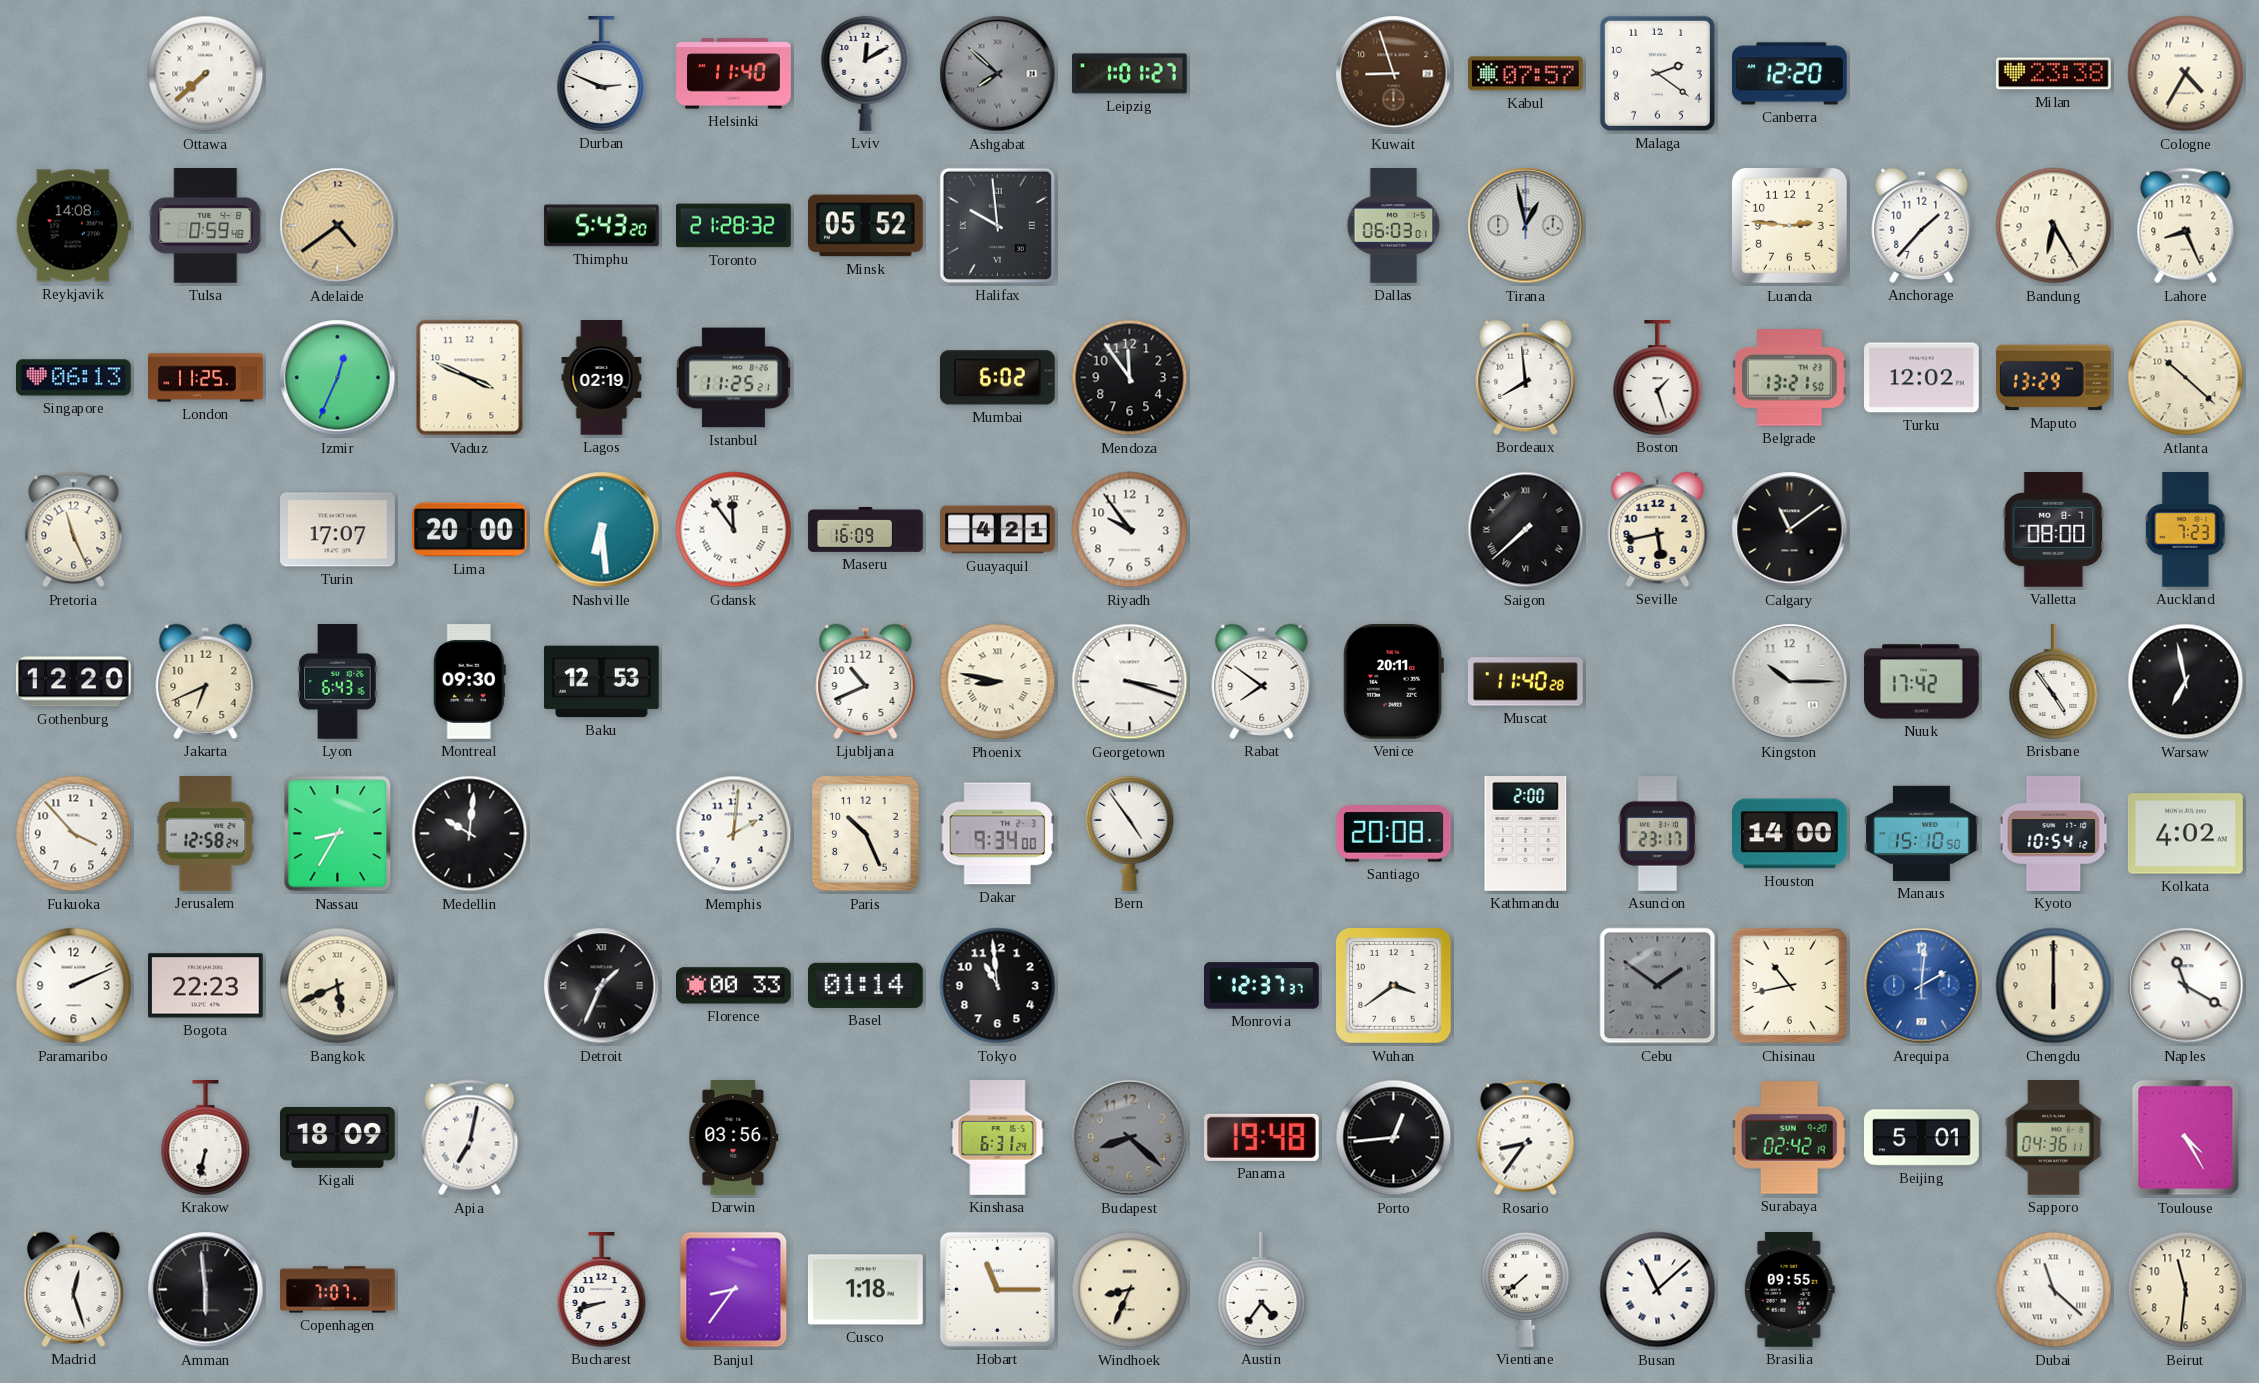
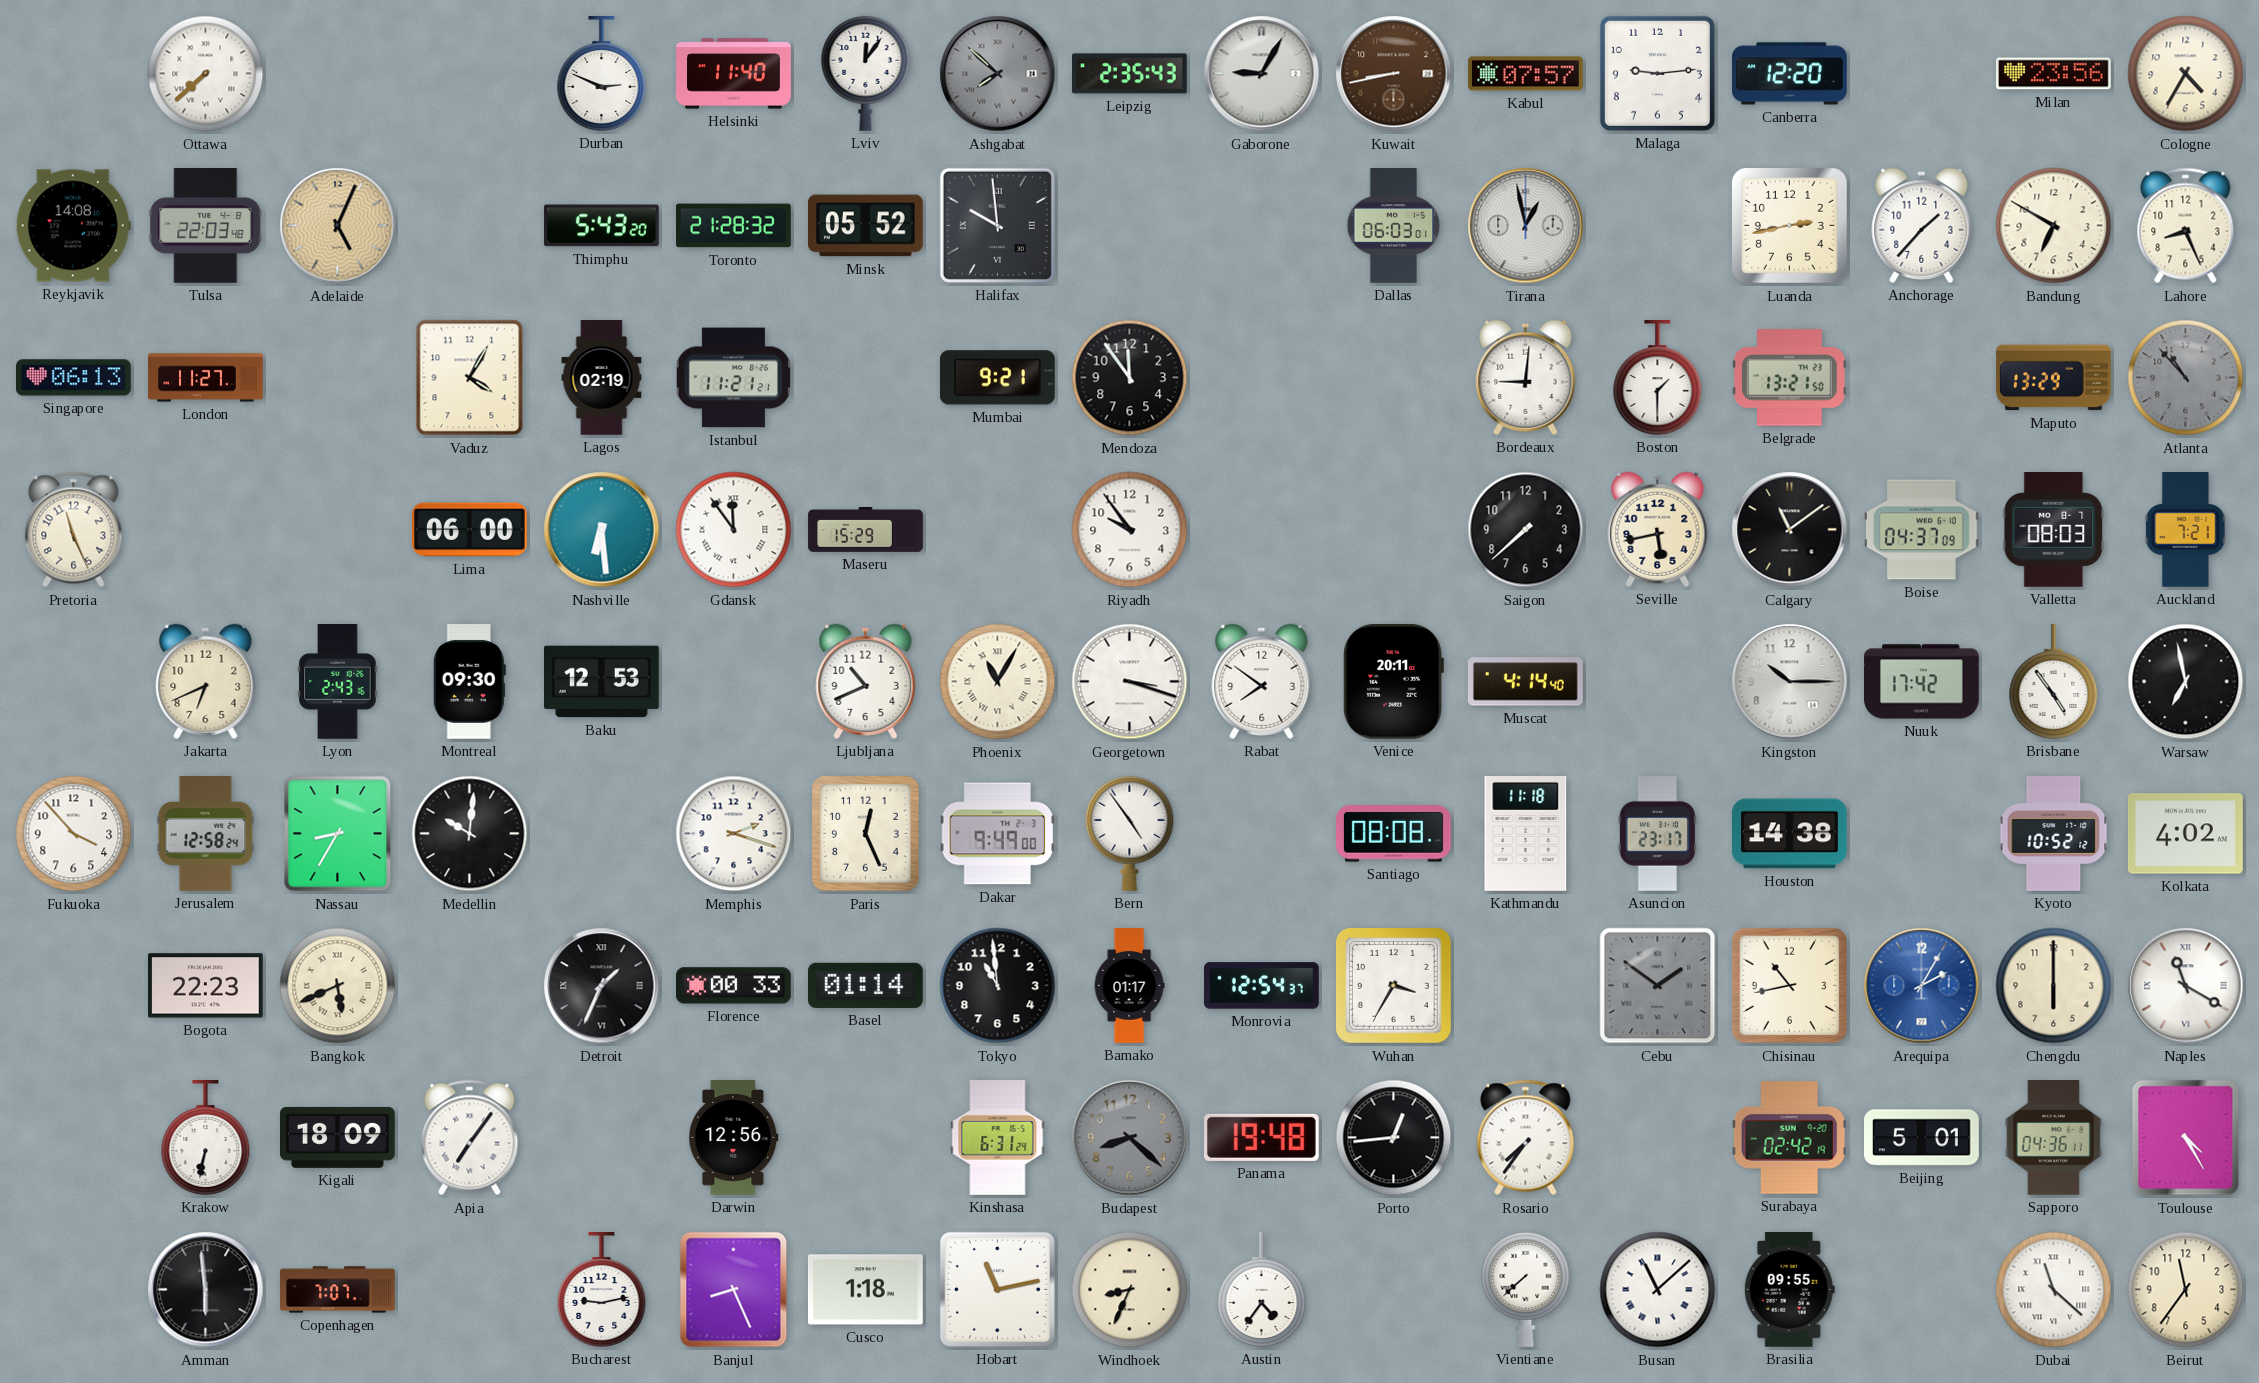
Lviv: 12:10 -> 12:06
Leipzig: 1:01 -> 2:35
Gaborone: none -> 9:05
Kuwait: 8:57 -> 8:43
Malaga: 2:21 -> 9:14
Milan: 23:38 -> 23:56
Tulsa: 0:59 -> 22:03
Adelaide: 4:39 -> 5:04
Luanda: 2:46 -> 2:43
Bandung: 6:25 -> 6:50
London: 11:25 -> 11:27
Izmir: 12:34 -> none
Vaduz: 3:49 -> 4:05
Istanbul: 11:25 -> 11:21
Mumbai: 6:02 -> 9:21
Bordeaux: 7:59 -> 9:01
Boston: 1:27 -> 1:30
Turku: 12:02 -> none
Atlanta: 10:22 -> 10:53
Atlanta dial: cream -> grey
Turin: 17:07 -> none
Lima: 20:00 -> 06:00
Maseru: 16:09 -> 15:29
Guayaquil: 4:21 -> none
Saigon numerals: Roman -> Arabic
Boise: none -> 04:37
Valletta: 08:00 -> 08:03
Auckland: 7:23 -> 7:21
Gothenburg: 12:20 -> none
Lyon: 6:43 -> 2:43
Phoenix: 8:47 -> 11:05
Muscat: 11:40 -> 4:14
Memphis: 2:01 -> 2:18
Paris: 10:26 -> 12:26
Dakar: 9:34 -> 9:49
Santiago: 20:08 -> 08:08
Kathmandu: 2:00 -> 11:18
Houston: 14:00 -> 14:38
Manaus: 15:10 -> none
Kyoto: 10:54 -> 10:52
Paramaribo: 2:11 -> none
Bamako: none -> 01:17
Monrovia: 12:37 -> 12:54
Wuhan: 3:39 -> 3:35
Arequipa: 2:01 -> 2:05
Apia: 7:02 -> 7:06
Darwin: 03:56 -> 12:56
Rosario: 8:36 -> 7:36
Madrid: 12:27 -> none
Bucharest: 8:42 -> 9:13
Banjul: 8:36 -> 8:26
Hobart: 11:15 -> 11:13
Beirut: 11:31 -> 11:36
